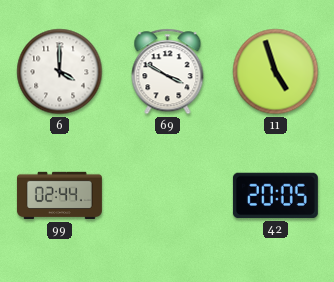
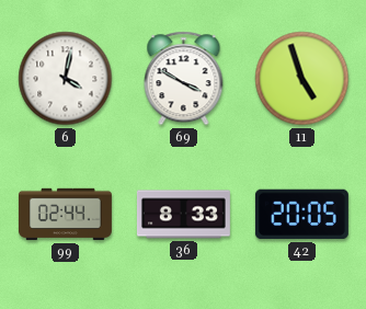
6: 4:00 -> 4:02
36: none -> 8:33
